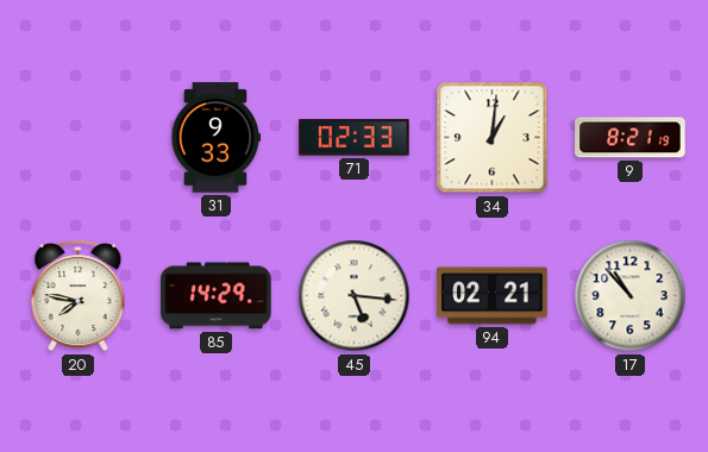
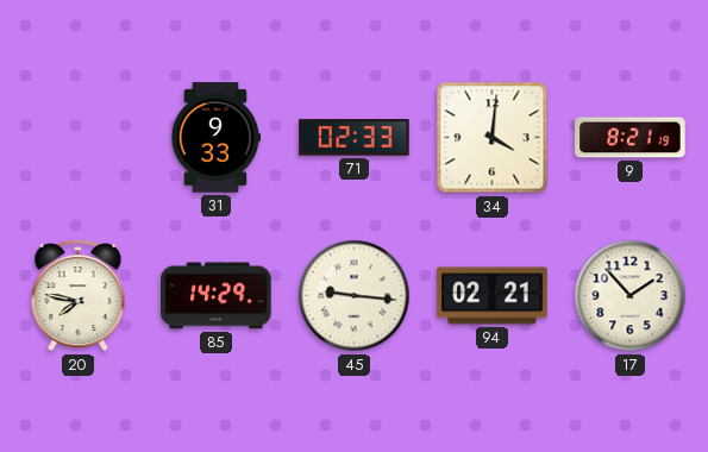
34: 1:01 -> 4:01
45: 5:16 -> 9:16
17: 10:53 -> 1:53
